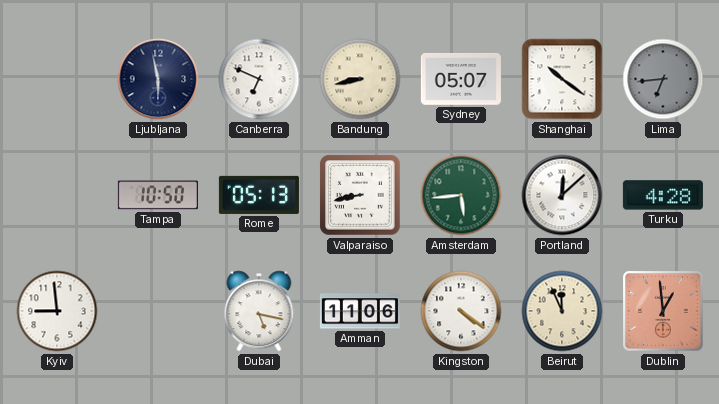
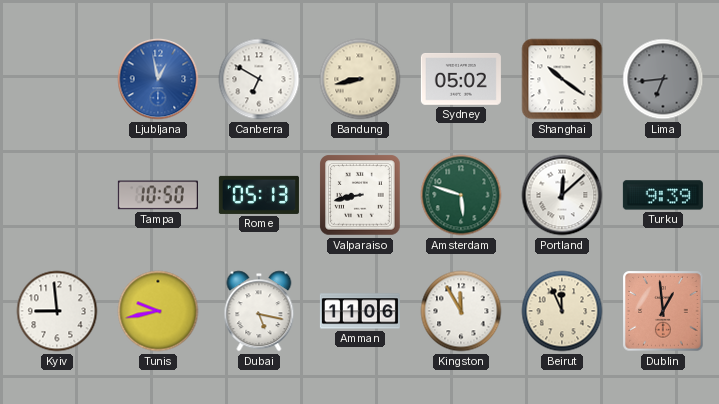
Ljubljana: 5:58 -> 12:58
Ljubljana dial: navy -> blue
Canberra: 6:49 -> 6:50
Sydney: 05:07 -> 05:02
Amsterdam: 5:44 -> 5:48
Turku: 4:28 -> 9:39
Tunis: none -> 9:43
Kingston: 4:21 -> 11:55
